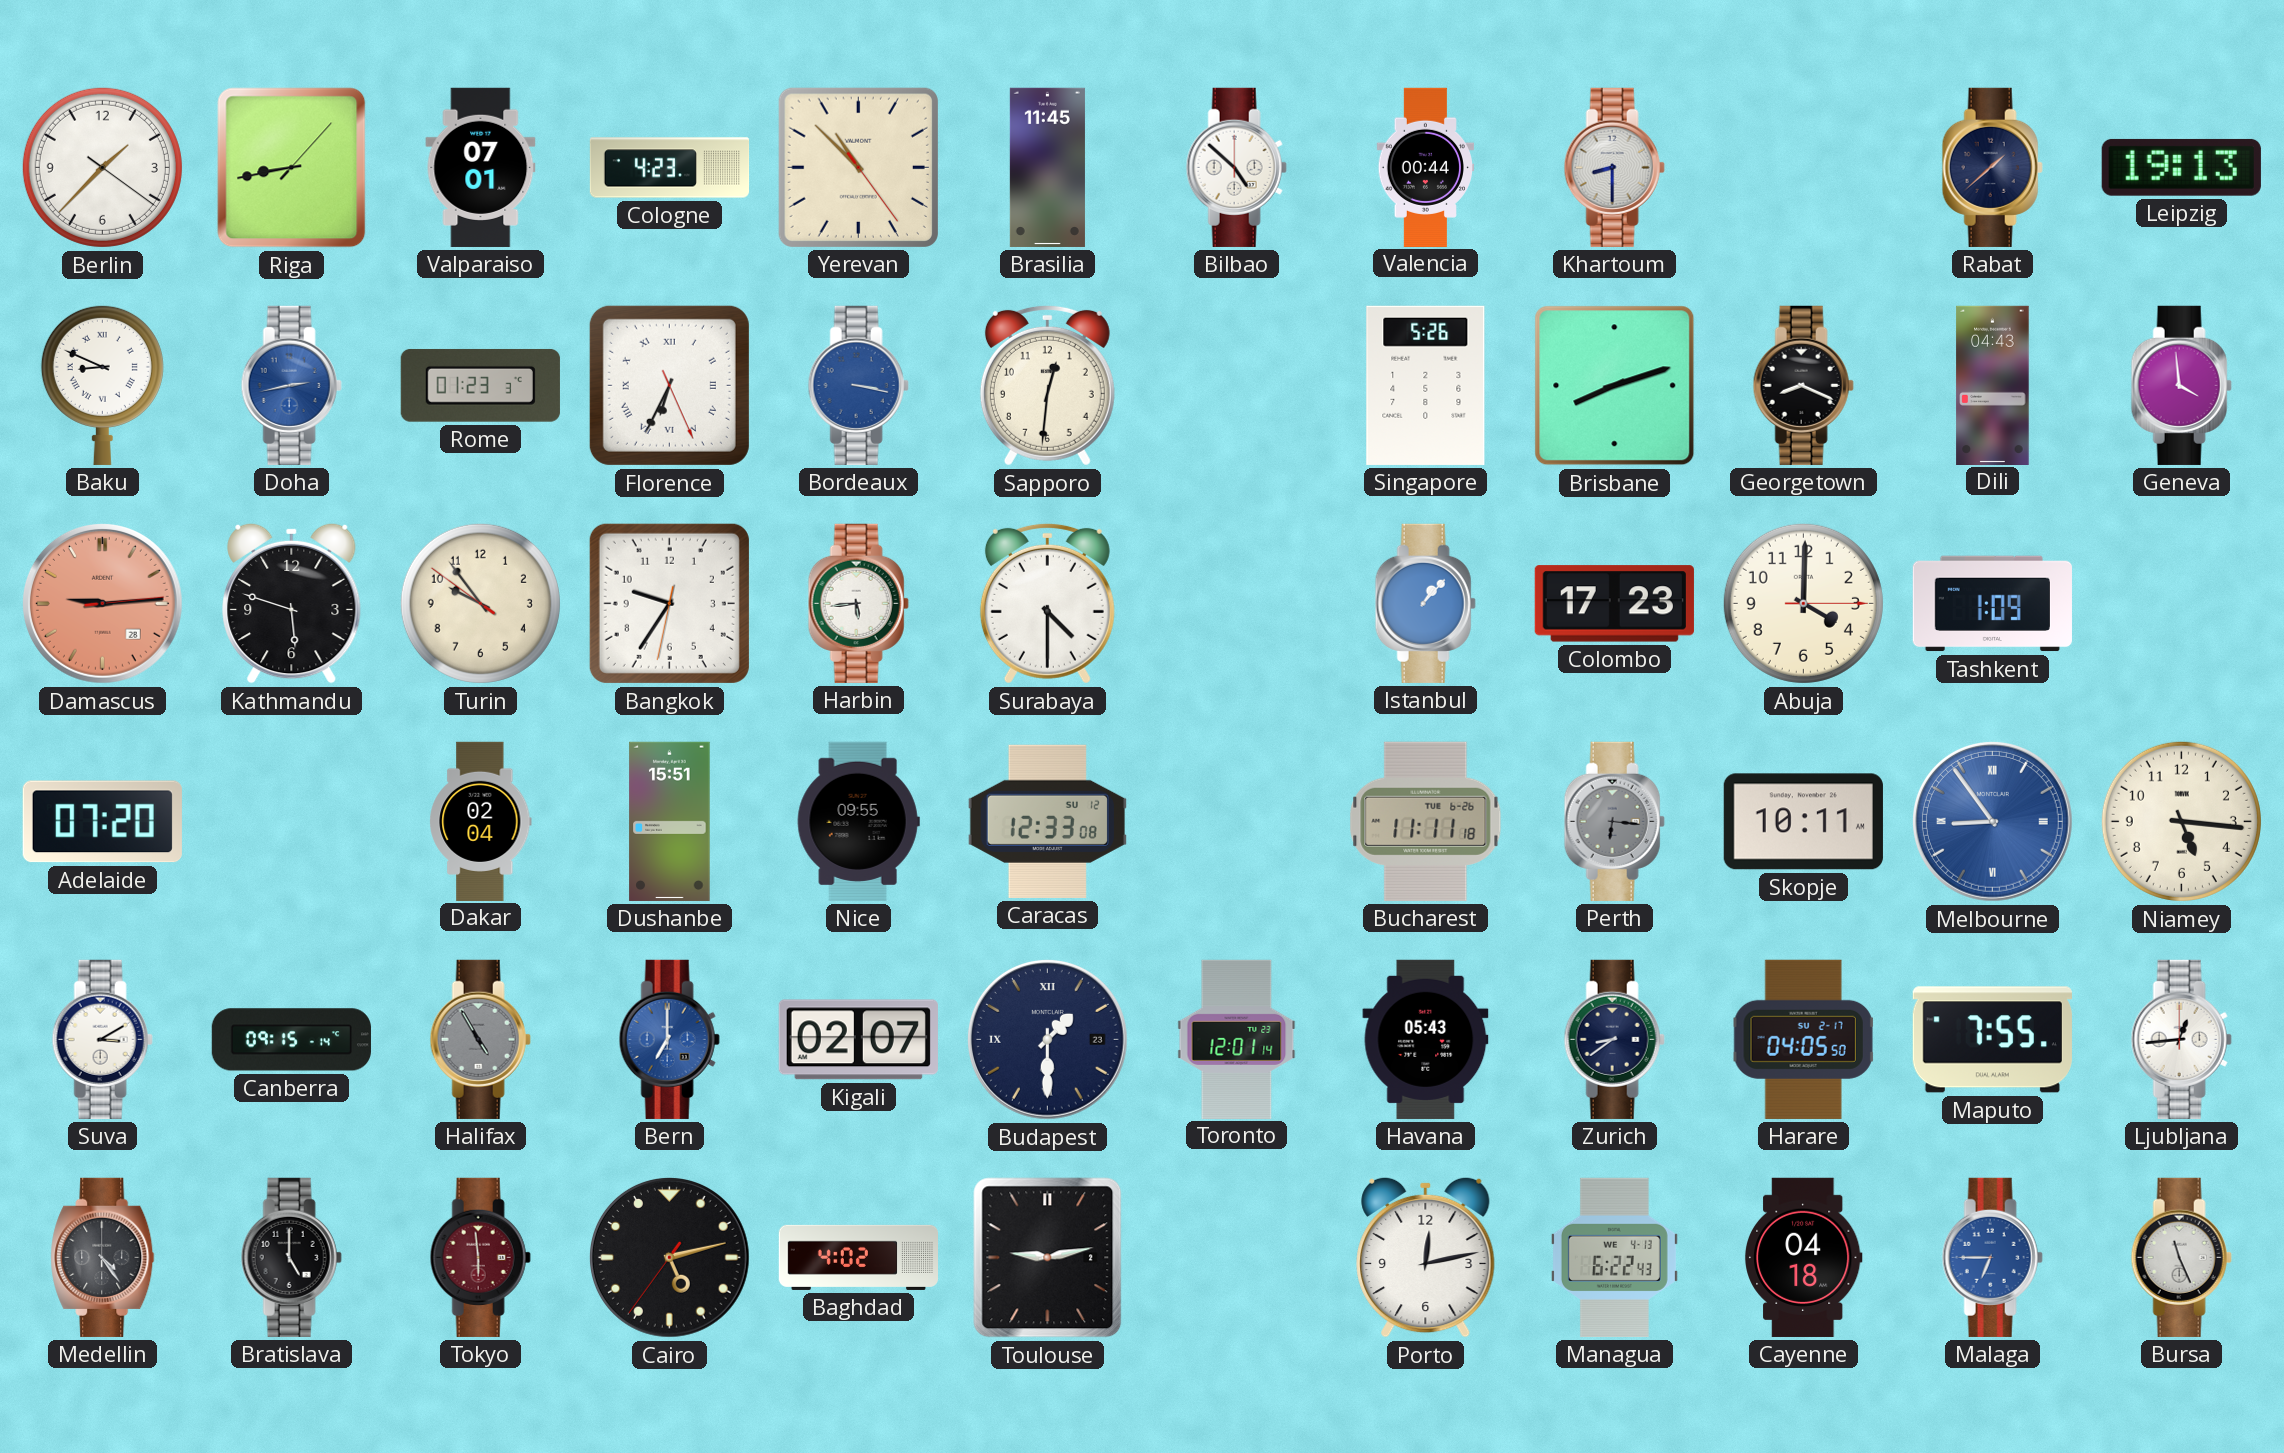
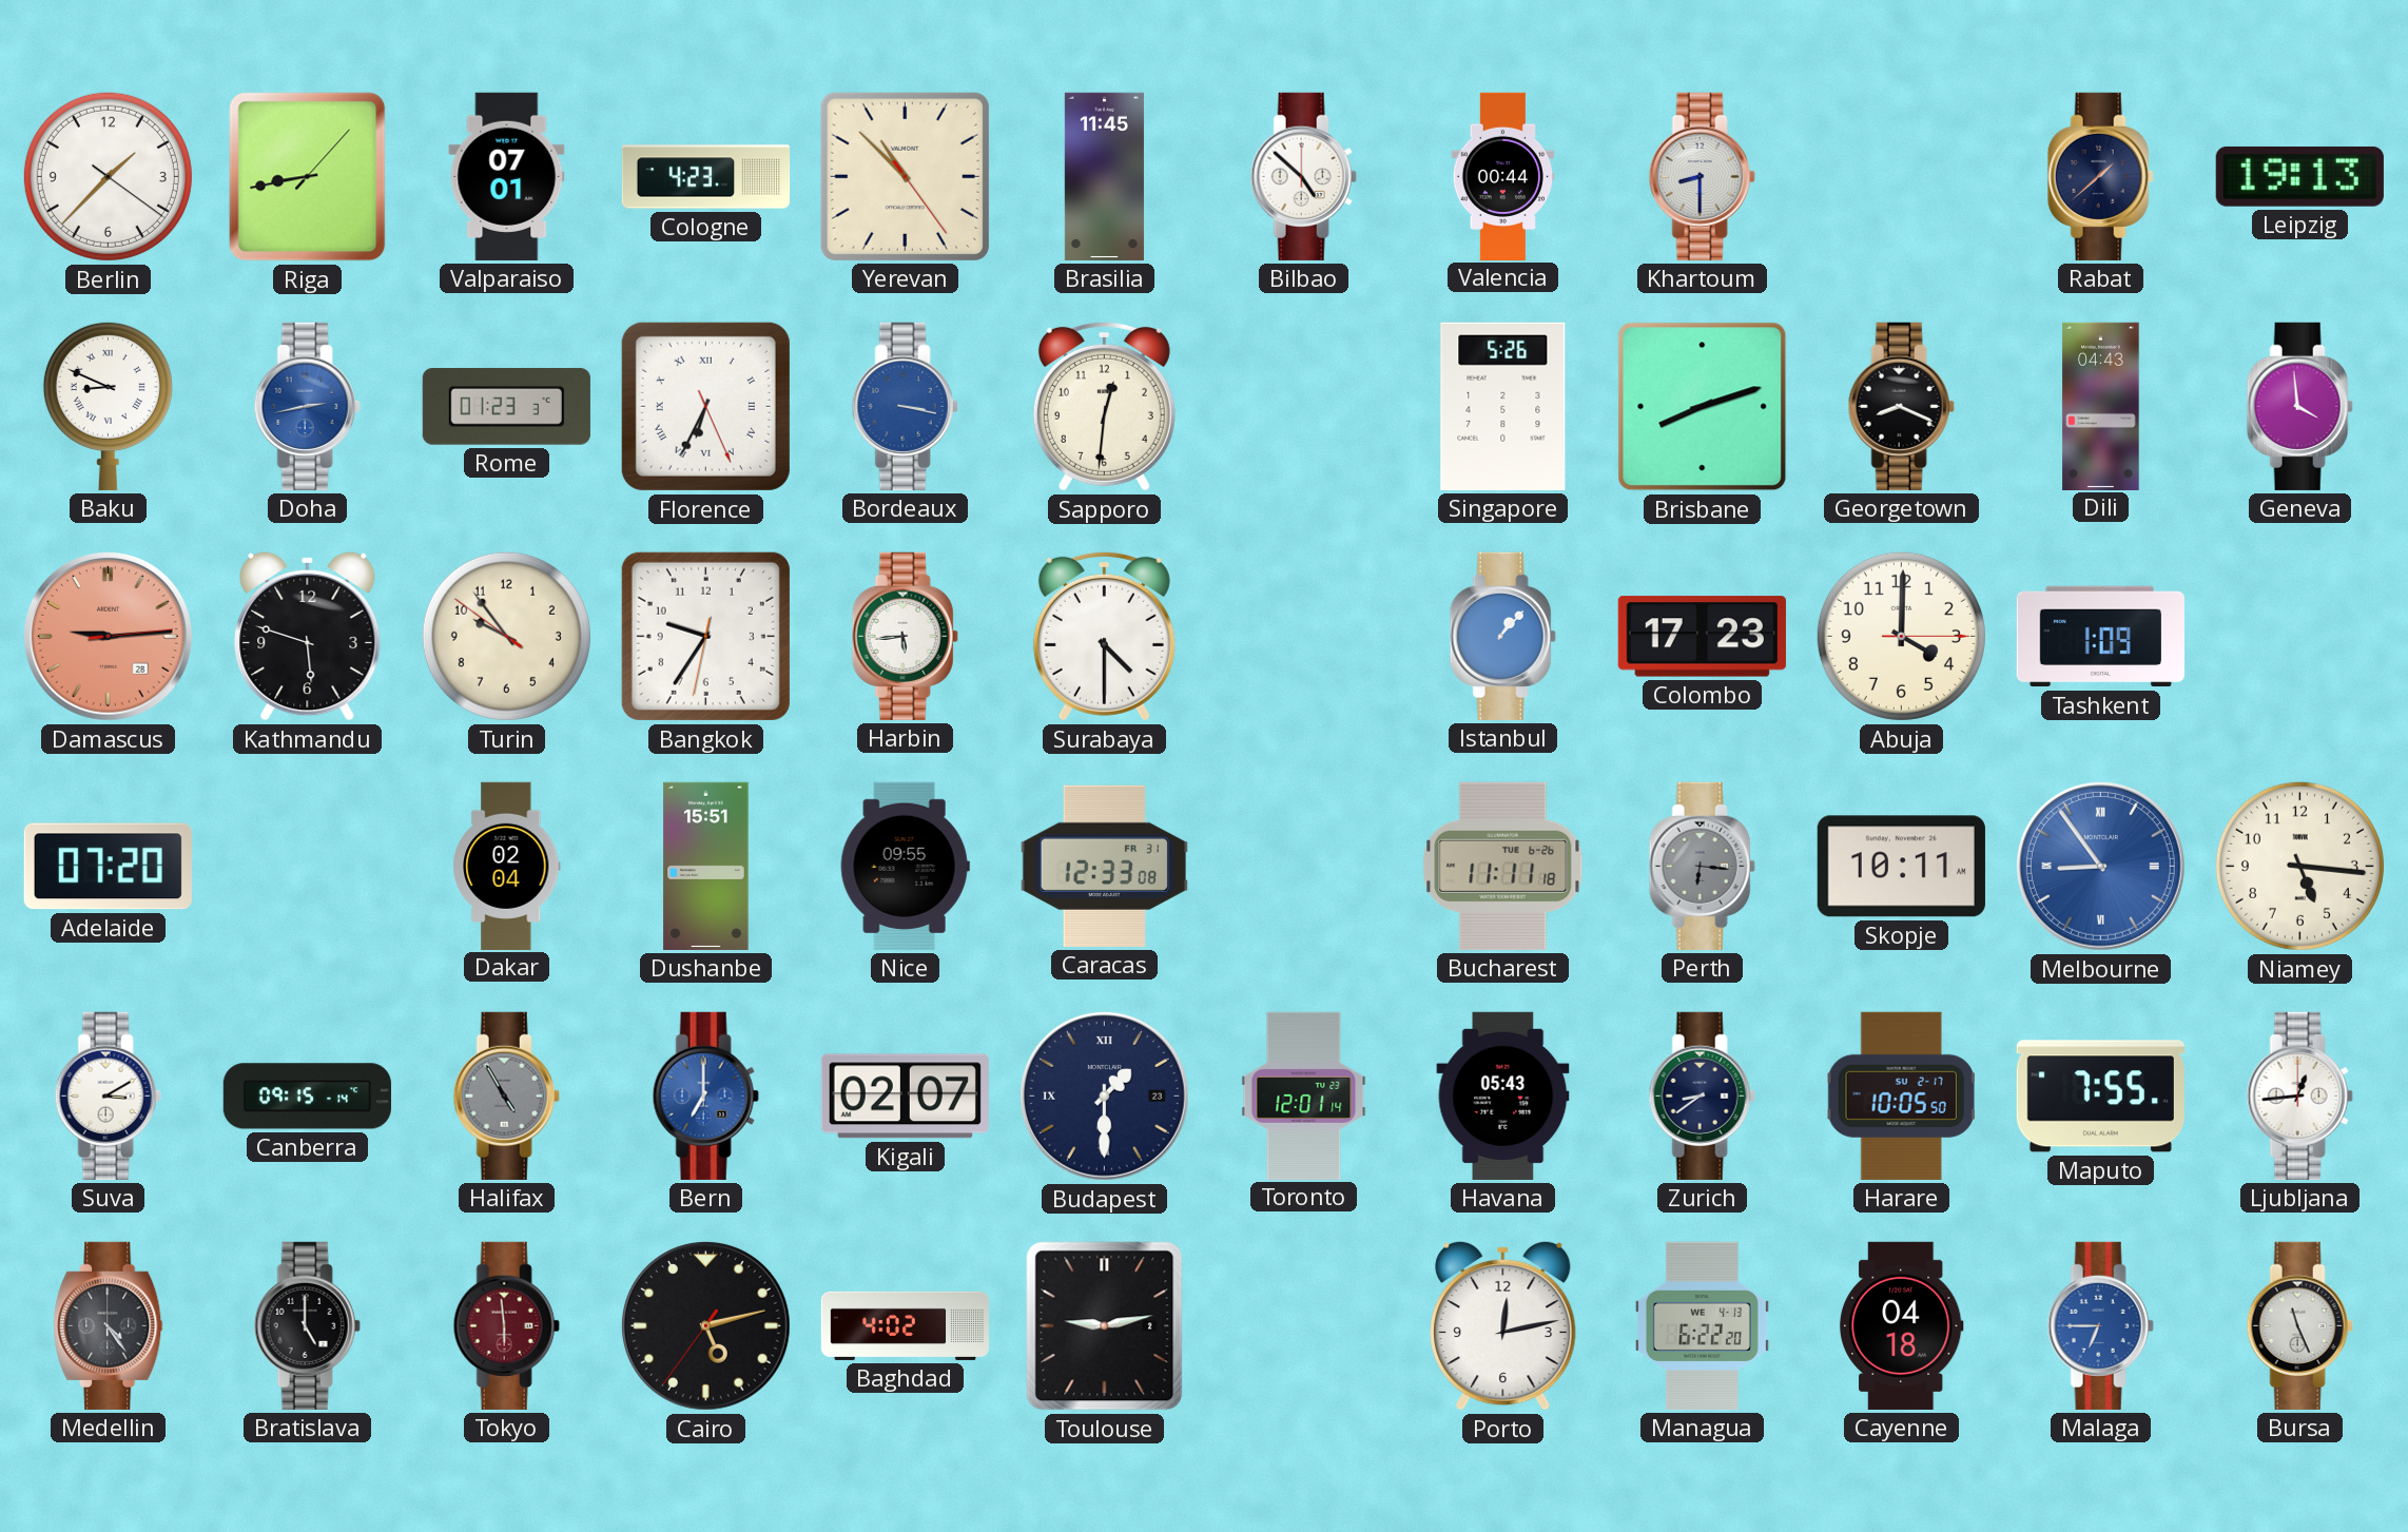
Caracas date: SU 12 -> FR 31
Harare: 04:05 -> 10:05
Managua: 6:22:43 -> 6:22:20
